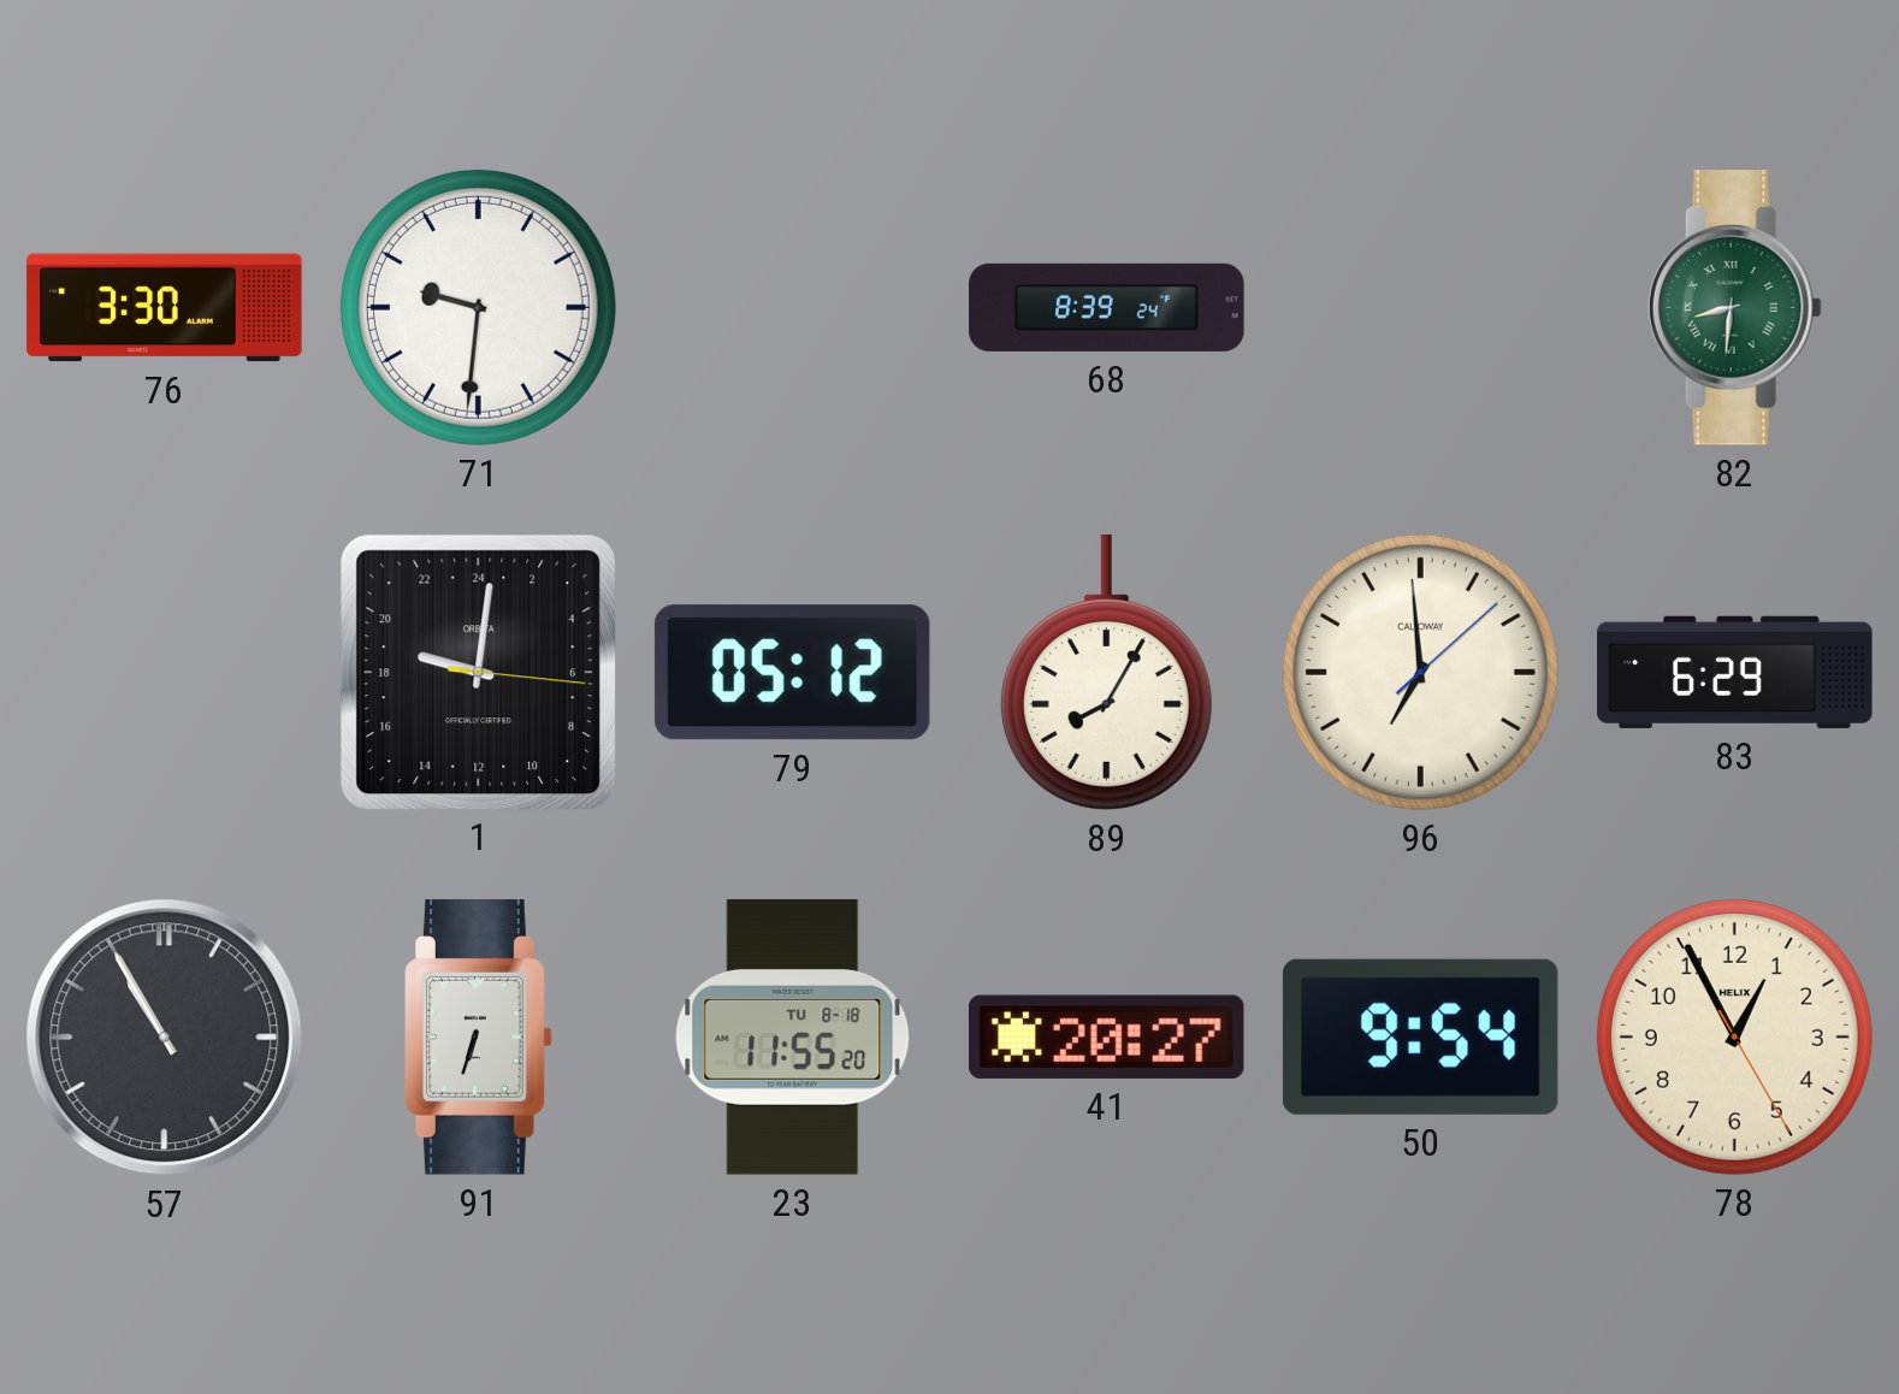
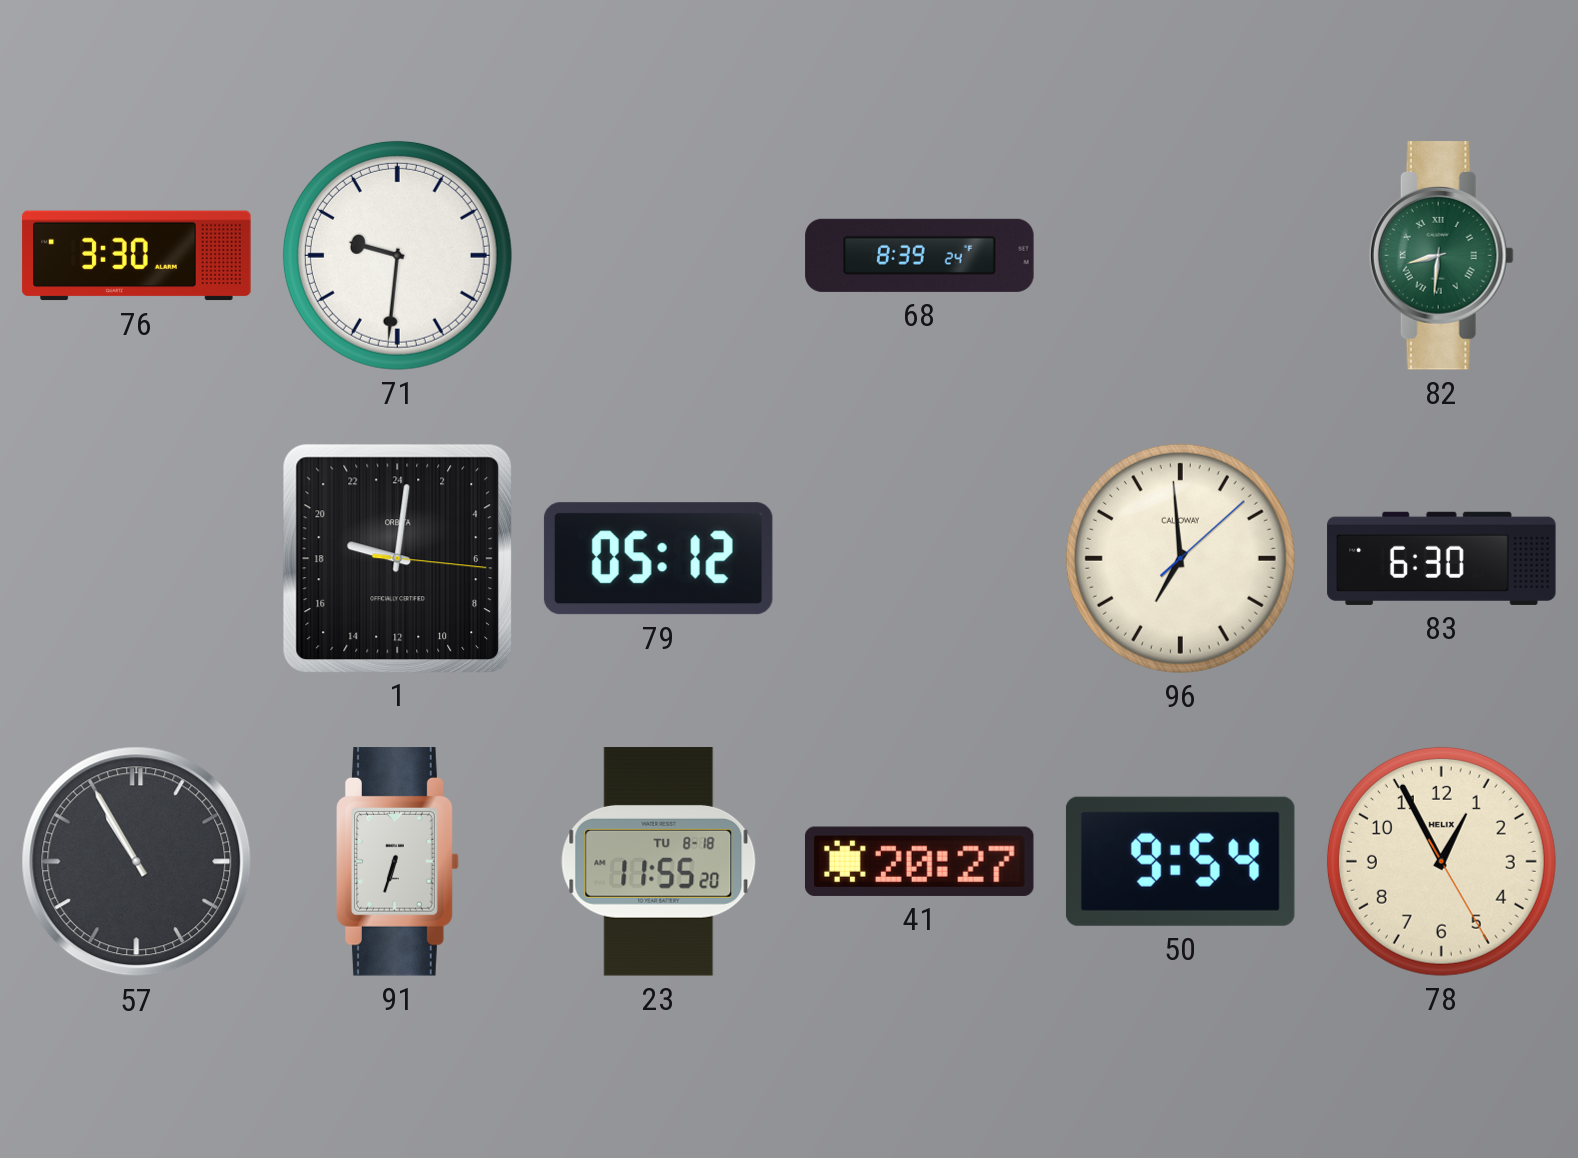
89: 8:05 -> none
83: 6:29 -> 6:30
